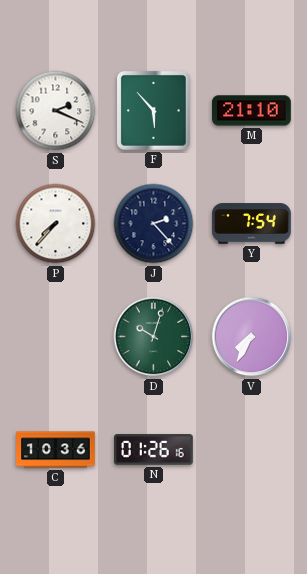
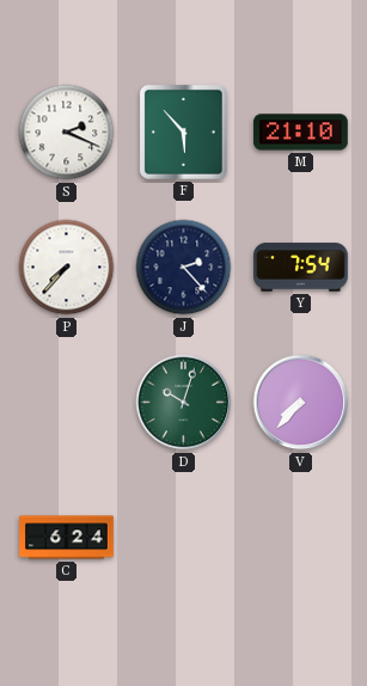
V: 7:35 -> 7:37
C: 10:36 -> 6:24
N: 01:26 -> none
